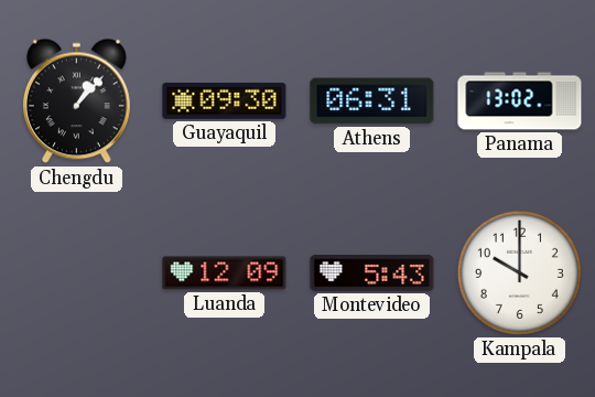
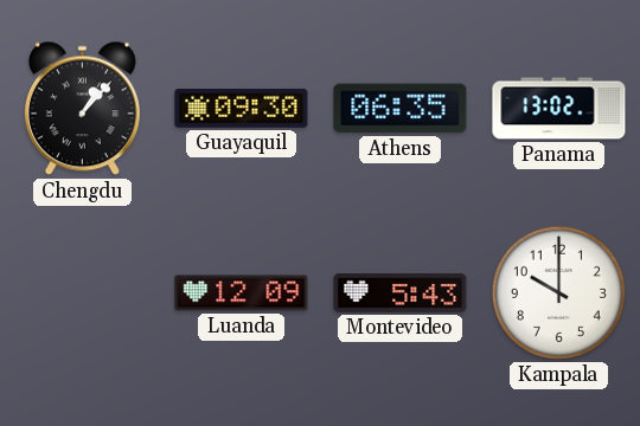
Athens: 06:31 -> 06:35
